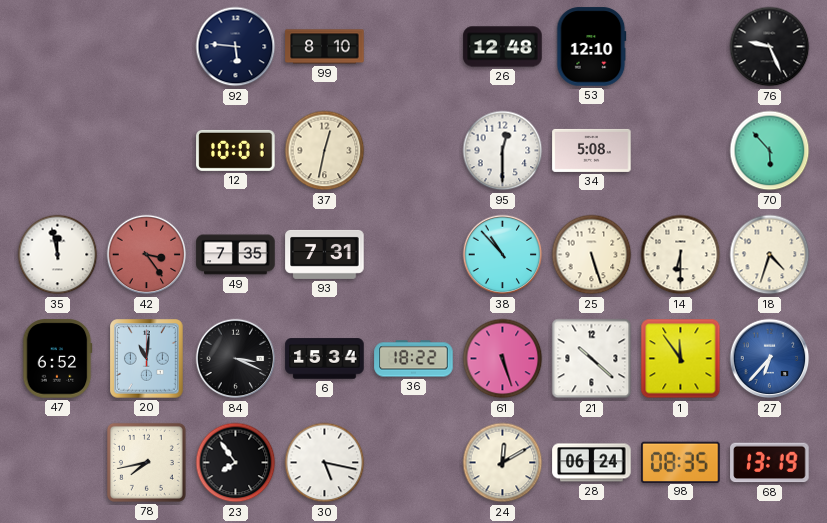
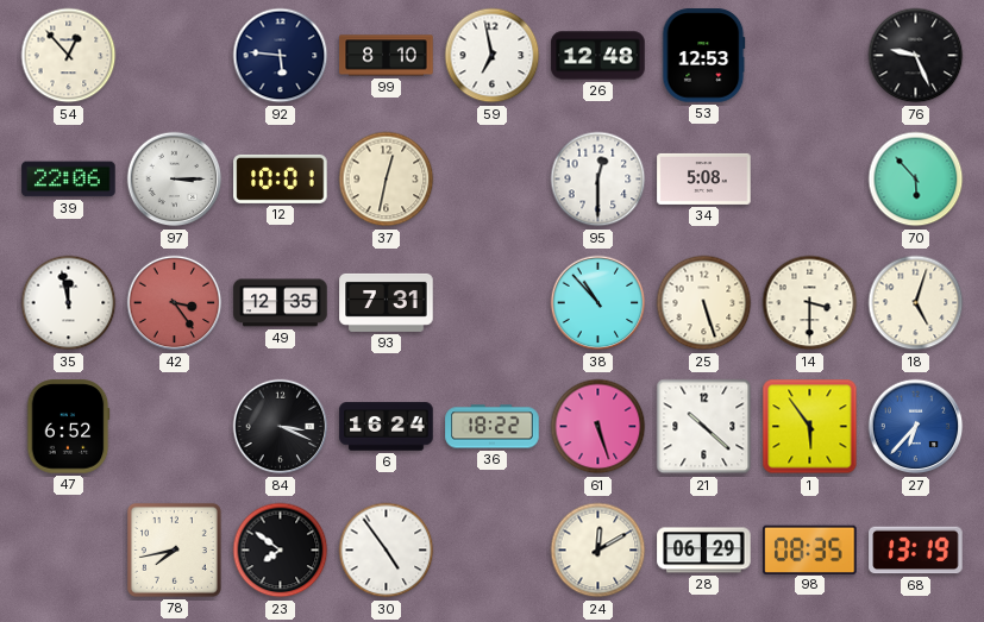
54: none -> 12:53
59: none -> 6:58
53: 12:10 -> 12:53
39: none -> 22:06
97: none -> 3:15
49: 7:35 -> 12:35
14: 6:30 -> 3:30
18: 4:33 -> 5:03
20: 11:01 -> none
6: 15:34 -> 16:24
1: 11:54 -> 5:54
23: 7:54 -> 7:51
30: 5:17 -> 4:54
28: 06:24 -> 06:29
